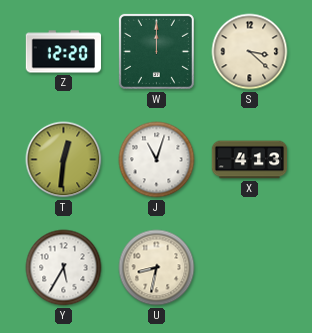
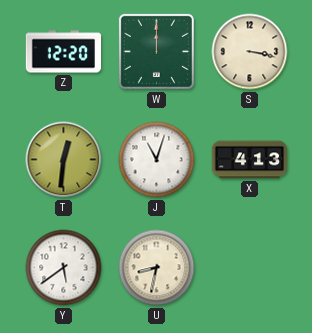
S: 3:22 -> 3:17
Y: 5:35 -> 5:39
